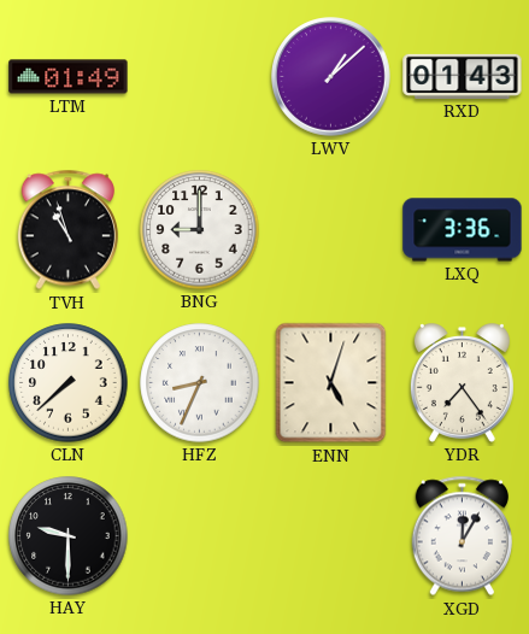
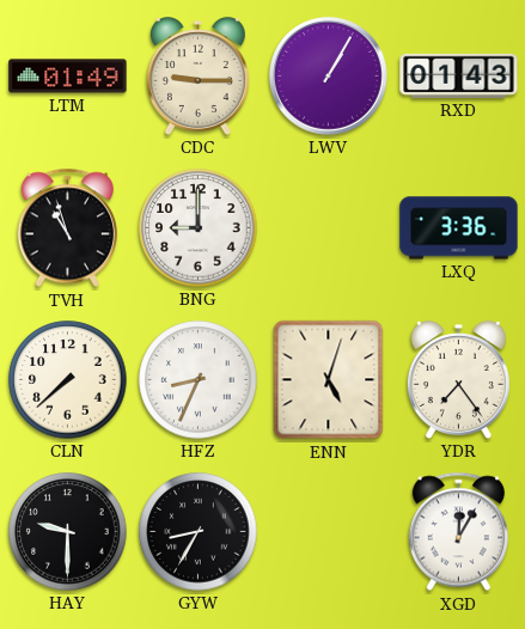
CDC: none -> 9:15
LWV: 1:08 -> 1:05
GYW: none -> 8:35
